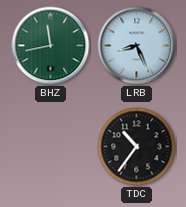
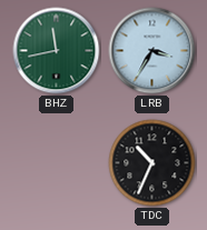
LRB: 8:26 -> 3:35
TDC: 10:36 -> 10:34
